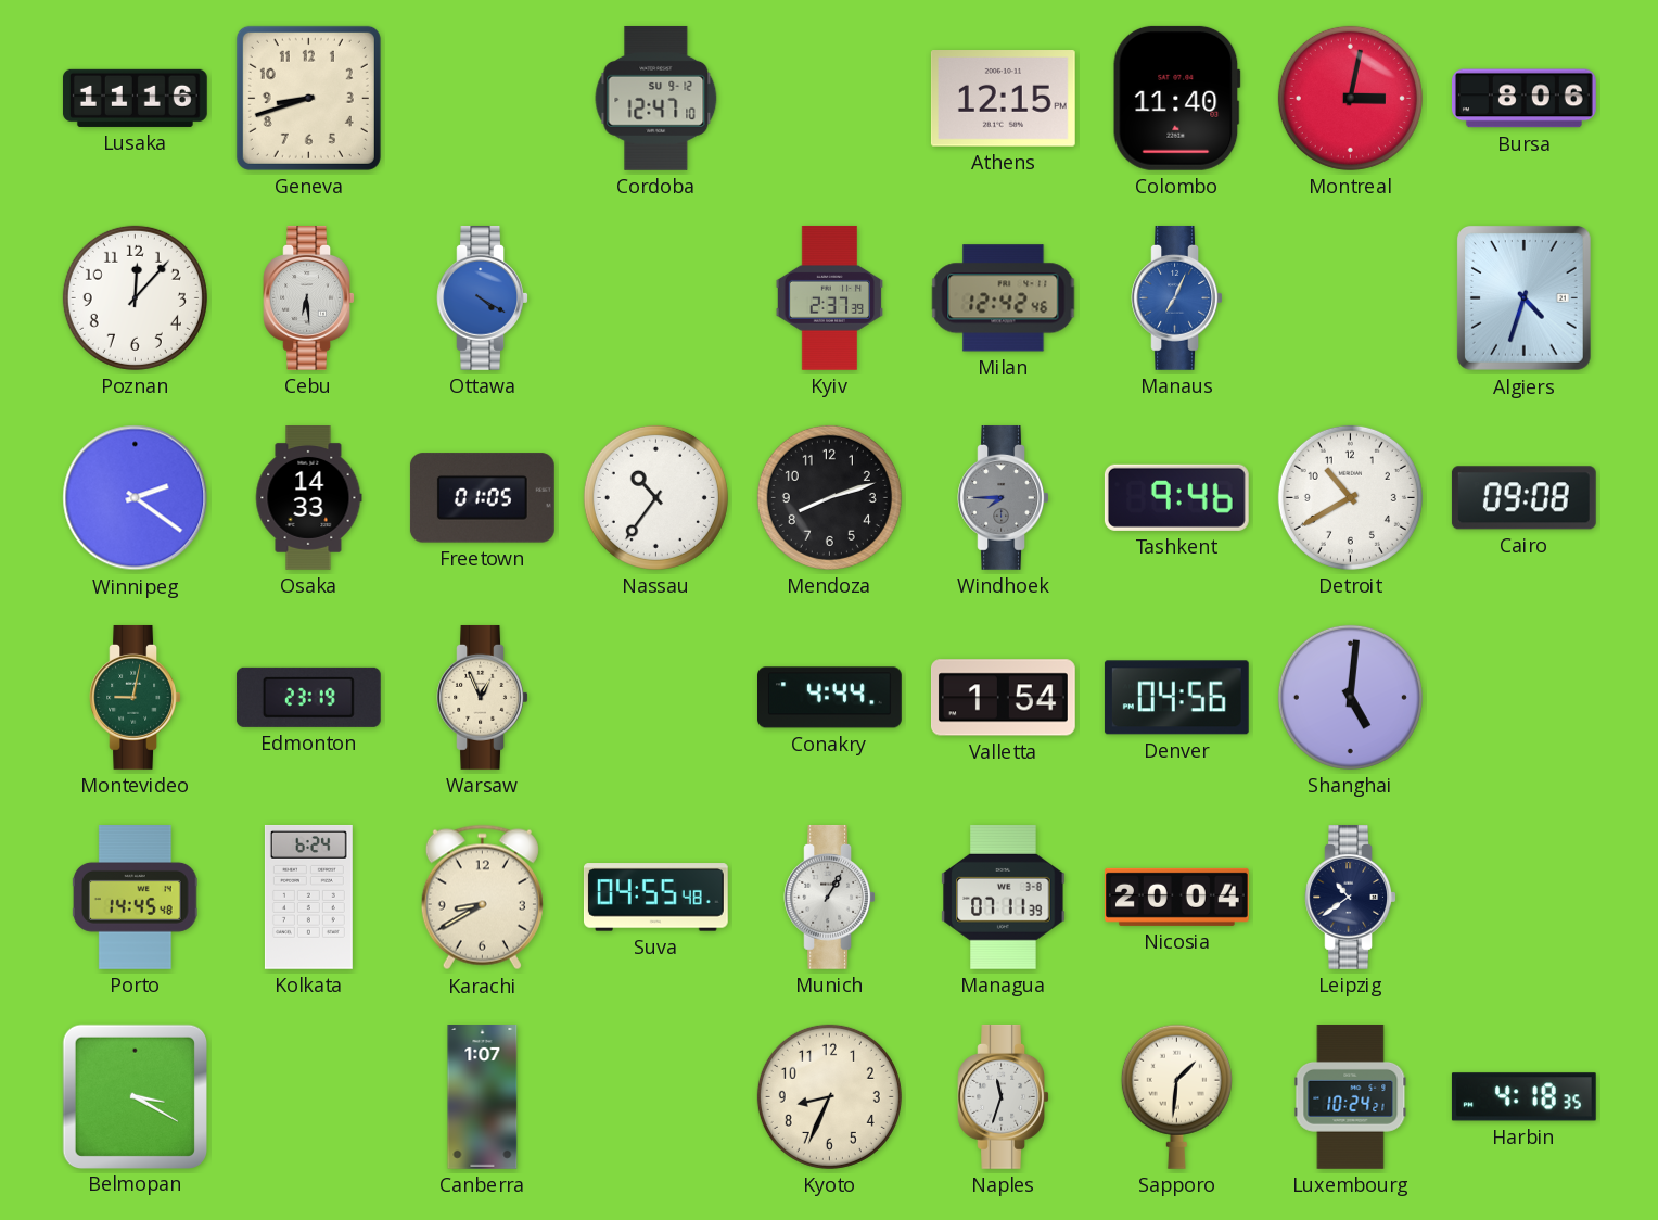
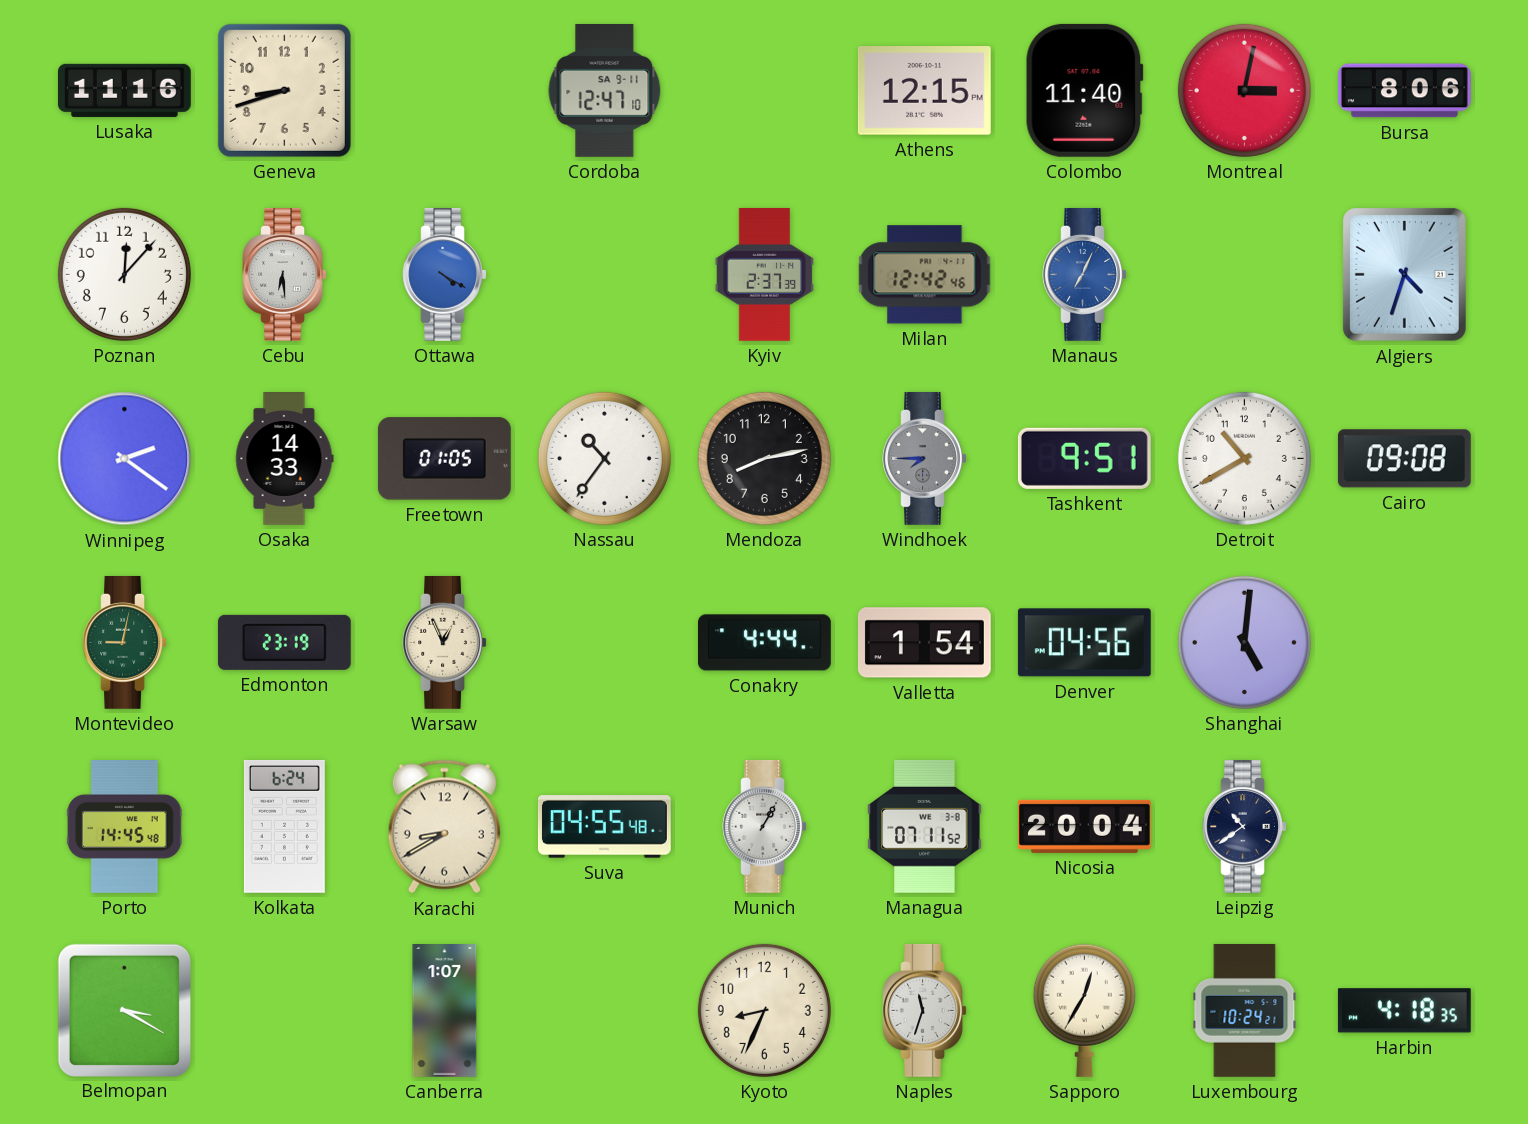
Cordoba date: SU 9-12 -> SA 9-11
Mendoza: 8:12 -> 8:13
Tashkent: 9:46 -> 9:51
Managua: 07:11:39 -> 07:11:52
Sapporo: 1:31 -> 12:35
